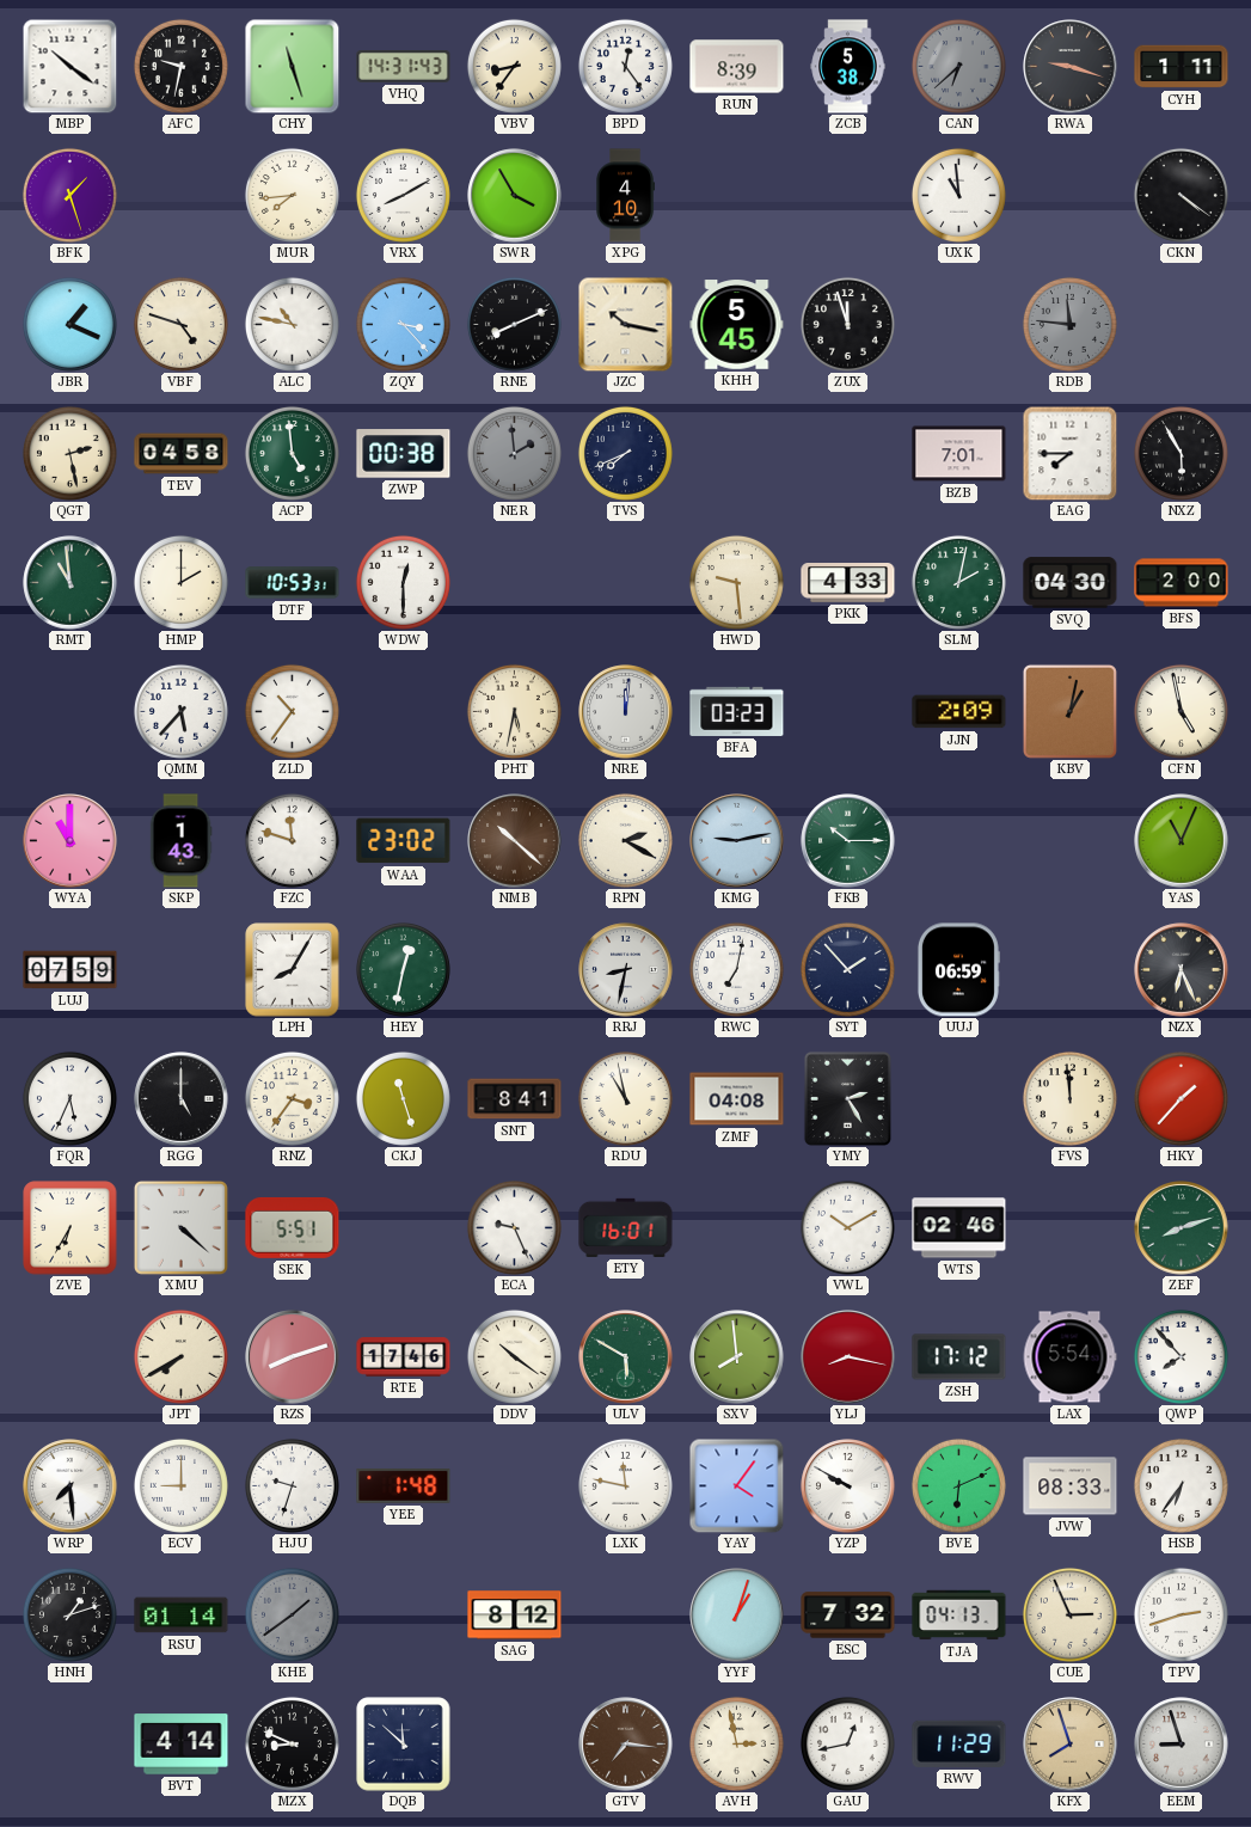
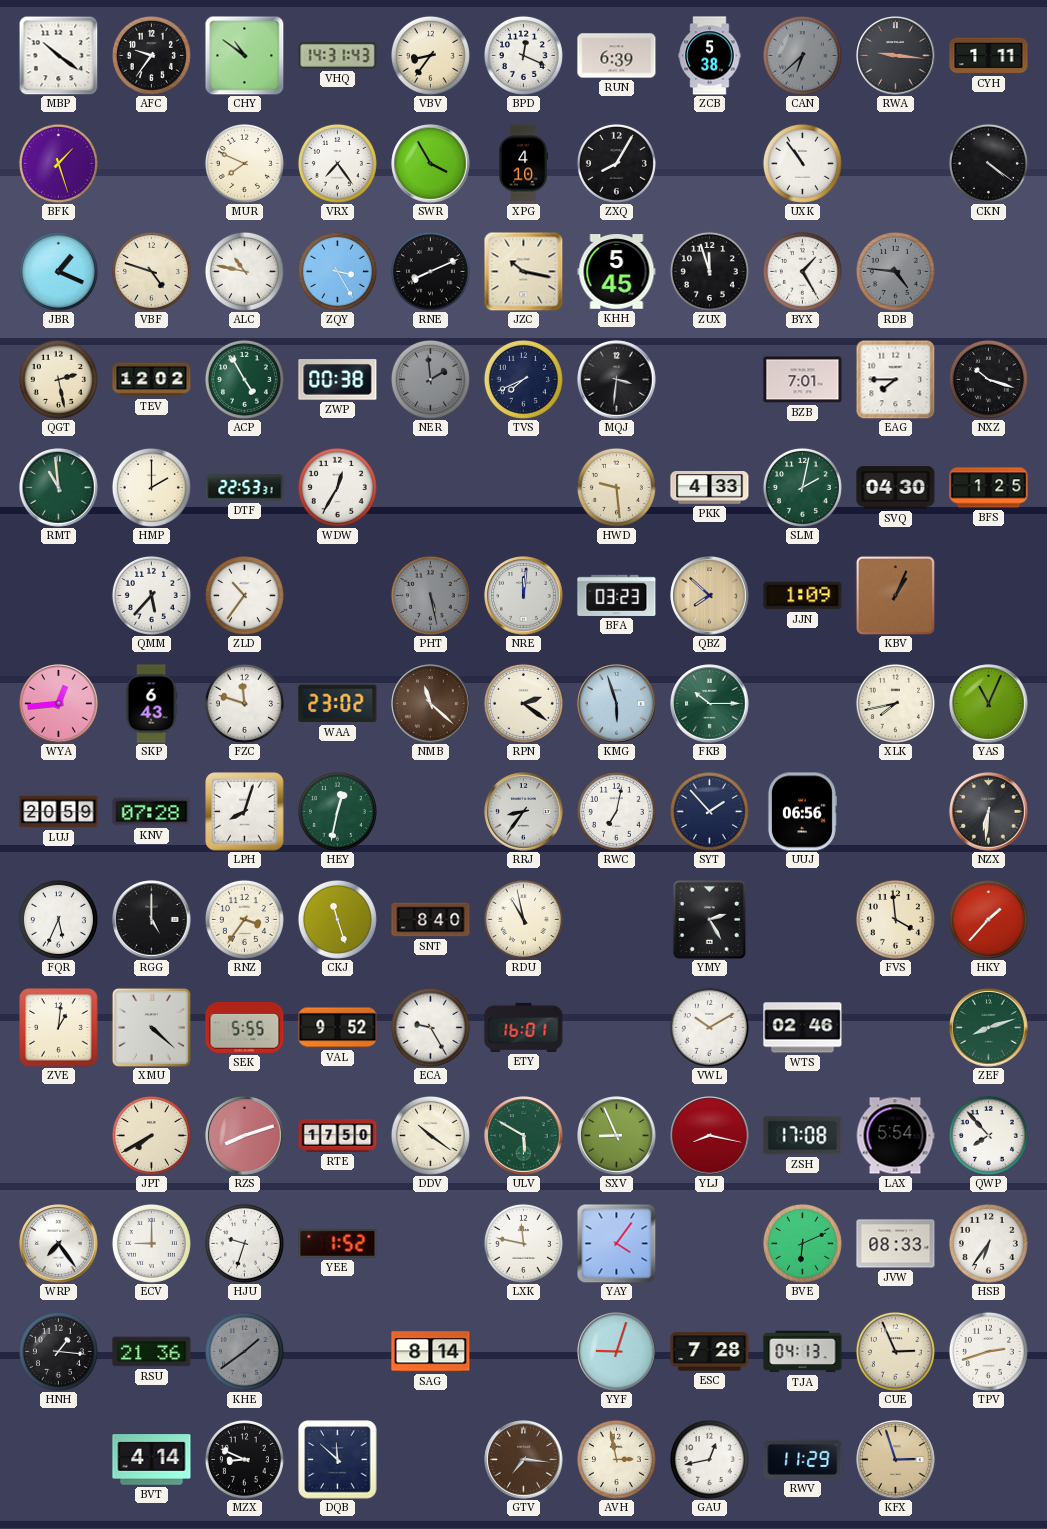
AFC: 9:32 -> 9:36
CHY: 11:27 -> 10:51
BPD: 12:24 -> 12:19
RUN: 8:39 -> 6:39
RWA: 9:18 -> 9:16
MUR: 7:44 -> 7:49
VRX: 8:10 -> 7:24
ZXQ: none -> 8:05
UXK: 10:59 -> 10:54
ZQY: 3:23 -> 3:25
BYX: none -> 1:25
RDB: 11:46 -> 4:46
TEV: 04:58 -> 12:02
ACP: 4:59 -> 4:55
MQJ: none -> 3:31
NXZ: 5:55 -> 10:18
DTF: 10:53 -> 22:53
WDW: 12:30 -> 12:35
BFS: 2:00 -> 1:25
PHT: 5:32 -> 5:28
PHT dial: cream -> grey
QBZ: none -> 7:52
JJN: 2:09 -> 1:09
KBV: 1:02 -> 1:04
CFN: 4:58 -> none
WYA: 11:00 -> 12:44
SKP: 1:43 -> 6:43
NMB: 10:22 -> 11:22
RPN: 2:20 -> 2:21
KMG: 9:13 -> 5:57
XLK: none -> 7:43
LUJ: 07:59 -> 20:59
KNV: none -> 07:28
LPH: 8:05 -> 8:03
RRJ: 8:32 -> 8:36
UUJ: 06:59 -> 06:56
NZX: 6:26 -> 6:31
SNT: 8:41 -> 8:40
ZMF: 04:08 -> none
FVS: 11:59 -> 3:59
ZVE: 6:35 -> 1:01
SEK: 5:51 -> 5:55
VAL: none -> 9:52
ECA: 9:26 -> 9:25
RTE: 17:46 -> 17:50
SXV: 7:59 -> 8:56
ZSH: 17:12 -> 17:08
WRP: 7:29 -> 7:24
YEE: 1:48 -> 1:52
YZP: 9:50 -> none
HNH: 1:12 -> 1:16
RSU: 01:14 -> 21:36
SAG: 8:12 -> 8:14
YYF: 1:03 -> 9:03
ESC: 7:32 -> 7:28
KFX: 7:57 -> 2:57
EEM: 8:57 -> none
